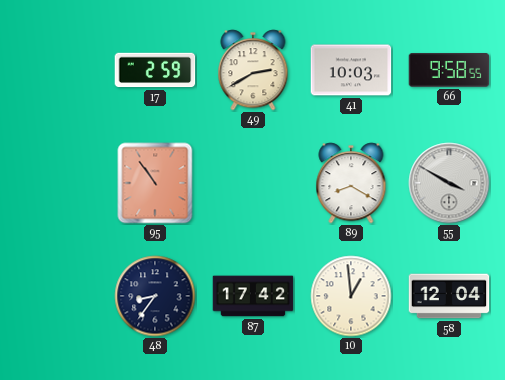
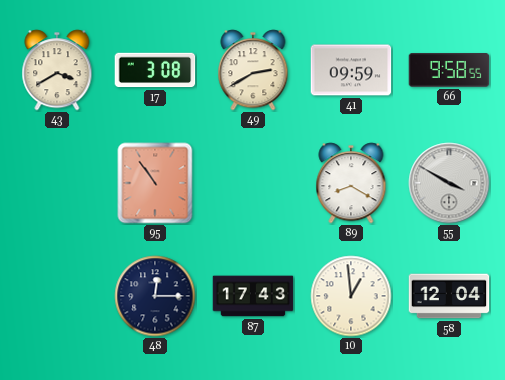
43: none -> 3:40
17: 2:59 -> 3:08
41: 10:03 -> 09:59
48: 8:36 -> 12:15
87: 17:42 -> 17:43
